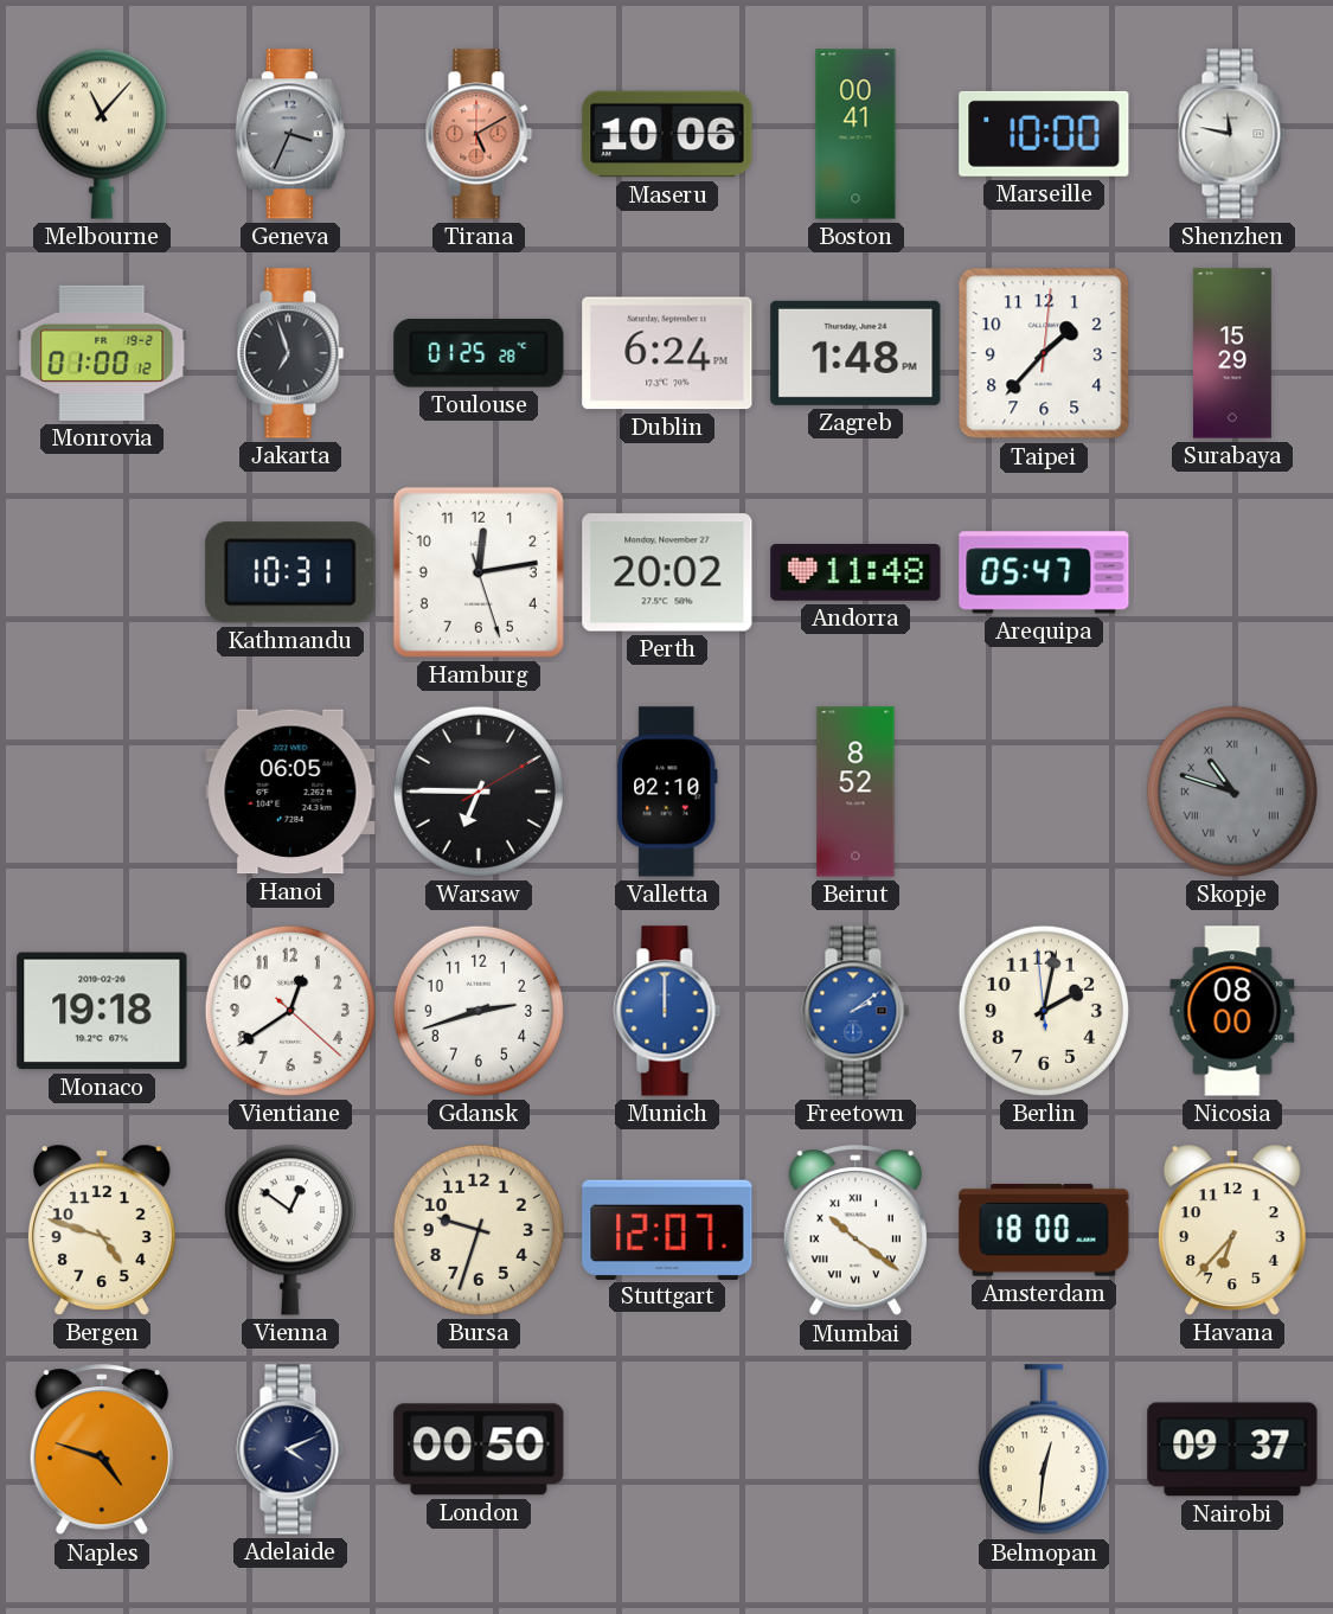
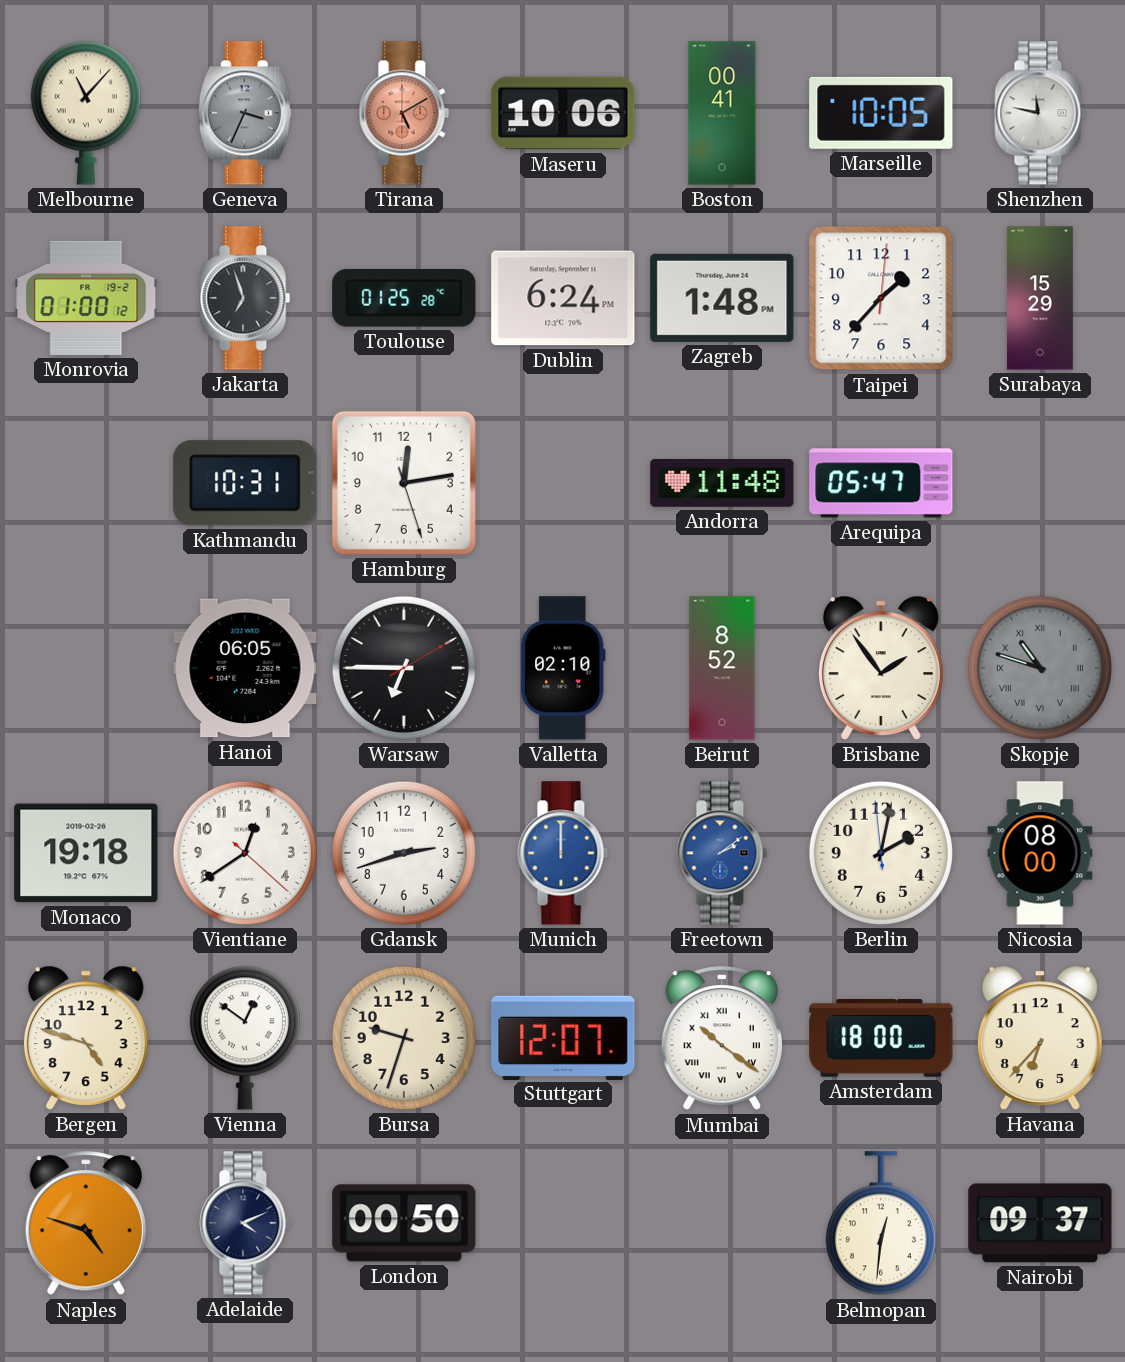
Marseille: 10:00 -> 10:05
Perth: 20:02 -> none
Brisbane: none -> 1:54
